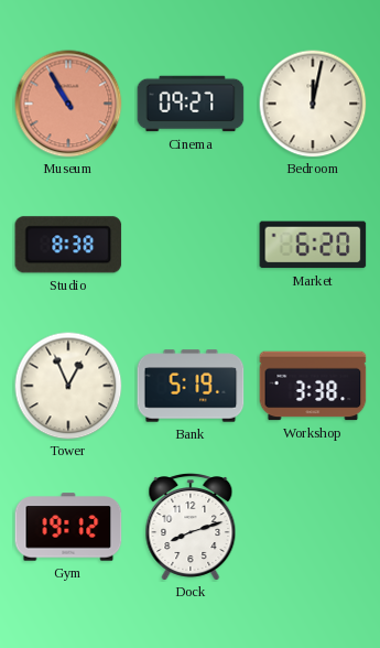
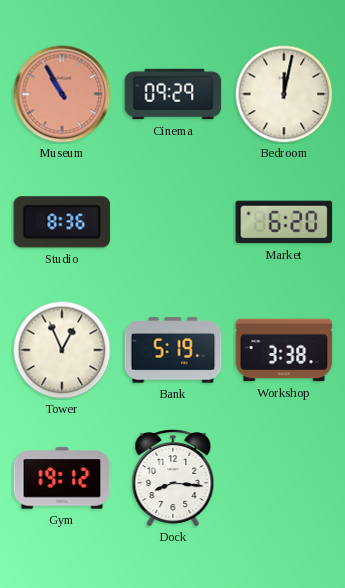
Cinema: 09:27 -> 09:29
Studio: 8:38 -> 8:36
Dock: 8:12 -> 8:16
